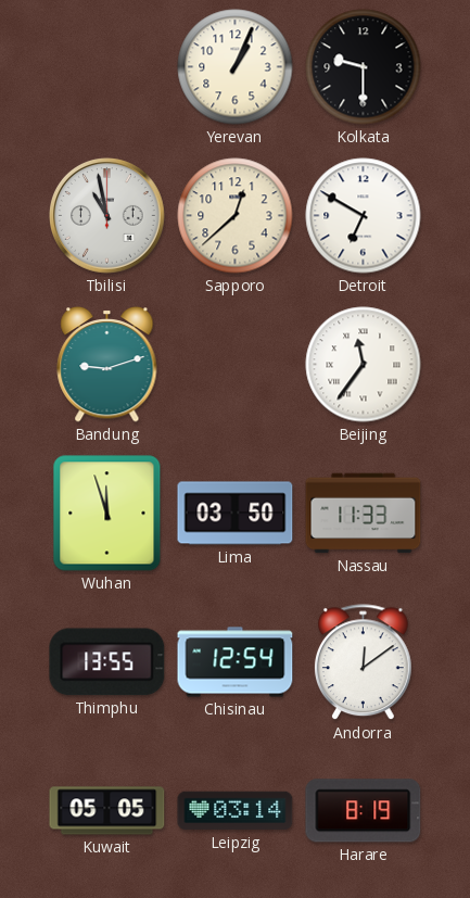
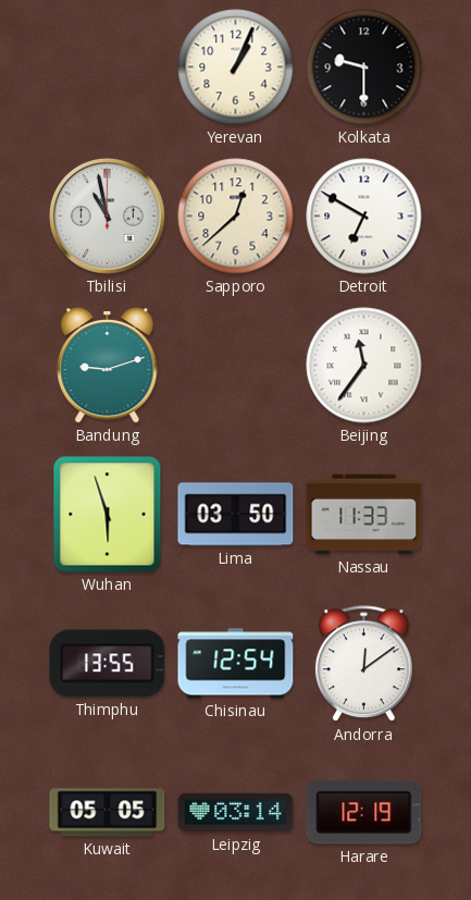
Wuhan: 11:57 -> 5:57
Harare: 8:19 -> 12:19
